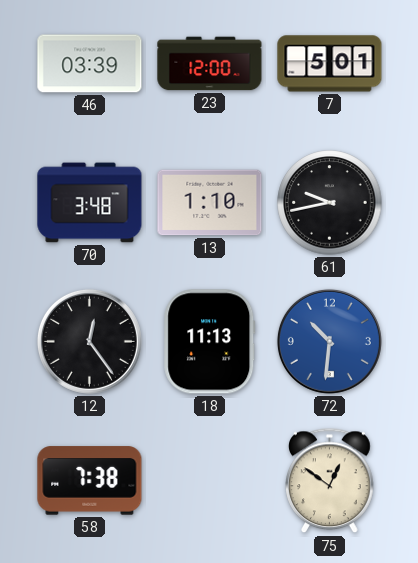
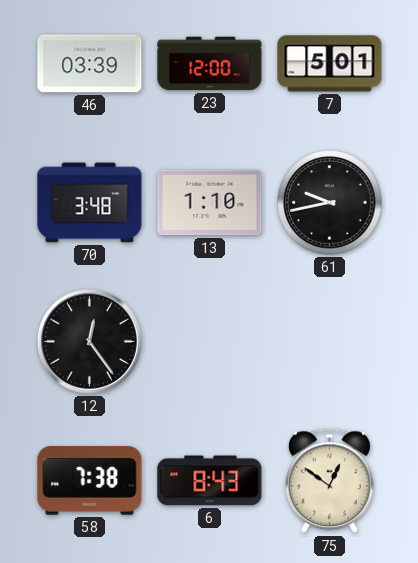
18: 11:13 -> none
72: 10:31 -> none
6: none -> 8:43
